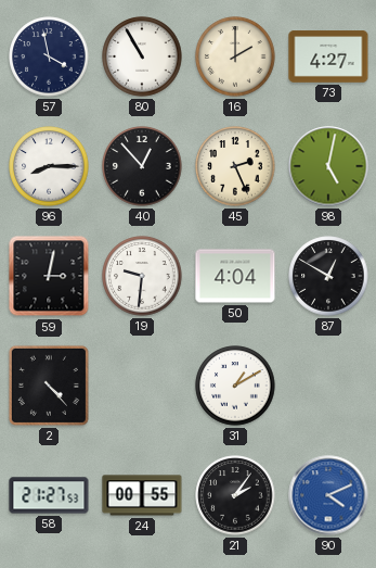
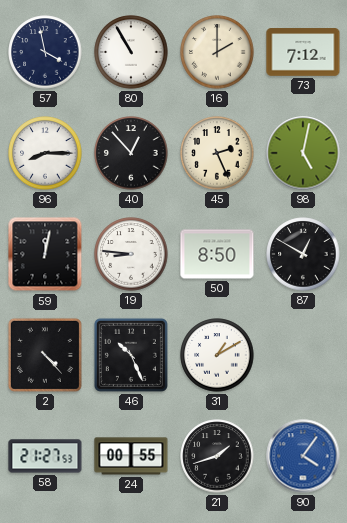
73: 4:27 -> 7:12
59: 3:02 -> 12:02
19: 9:31 -> 8:46
50: 4:04 -> 8:50
46: none -> 10:26
21: 2:06 -> 1:42
90: 4:11 -> 4:06
